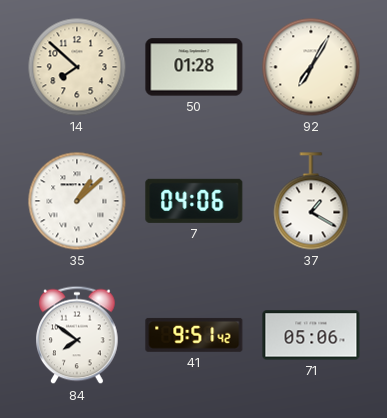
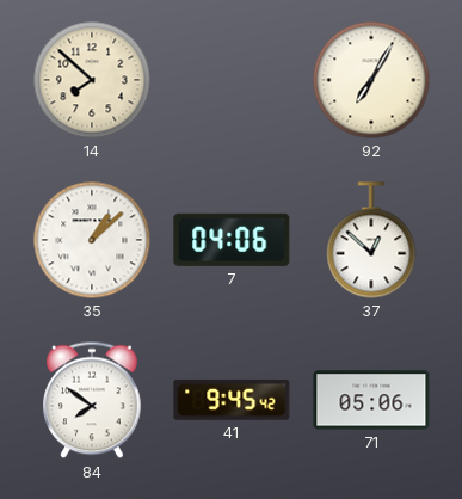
50: 01:28 -> none
37: 1:20 -> 12:52
41: 9:51 -> 9:45
